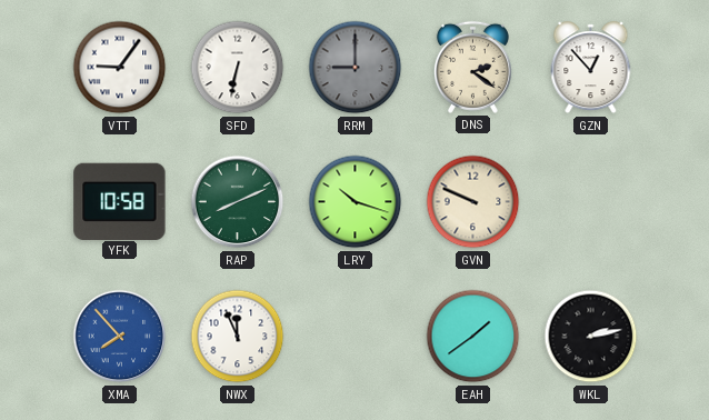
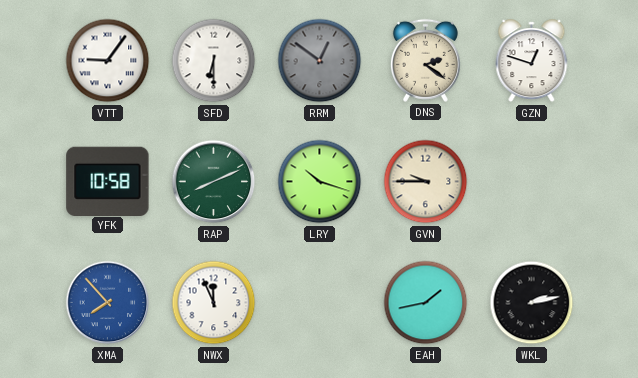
SFD: 6:32 -> 6:30
RRM: 9:00 -> 12:51
GZN: 12:53 -> 12:48
GVN: 9:49 -> 9:45
EAH: 1:39 -> 1:43
